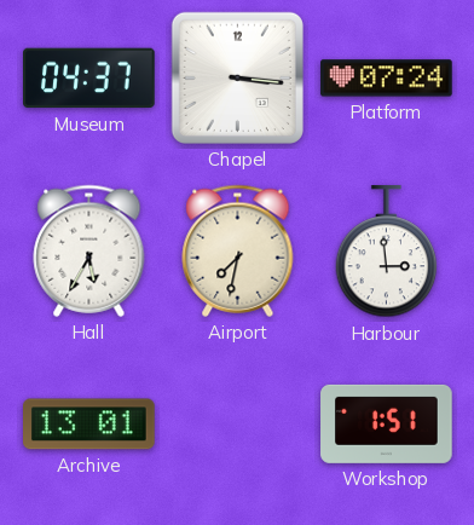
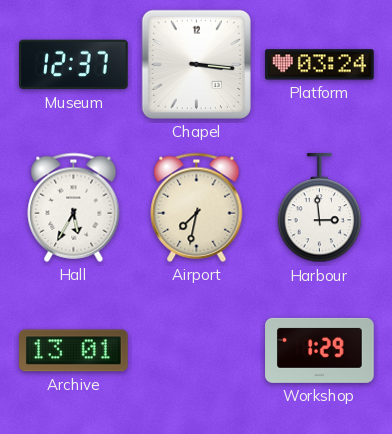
Museum: 04:37 -> 12:37
Platform: 07:24 -> 03:24
Workshop: 1:51 -> 1:29
